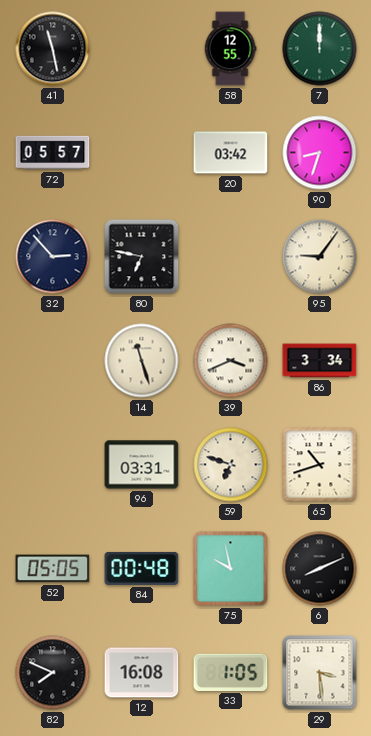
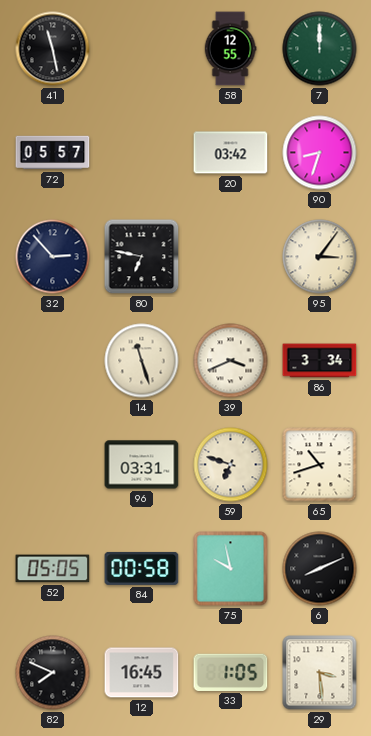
95: 9:06 -> 3:06
84: 00:48 -> 00:58
12: 16:08 -> 16:45
